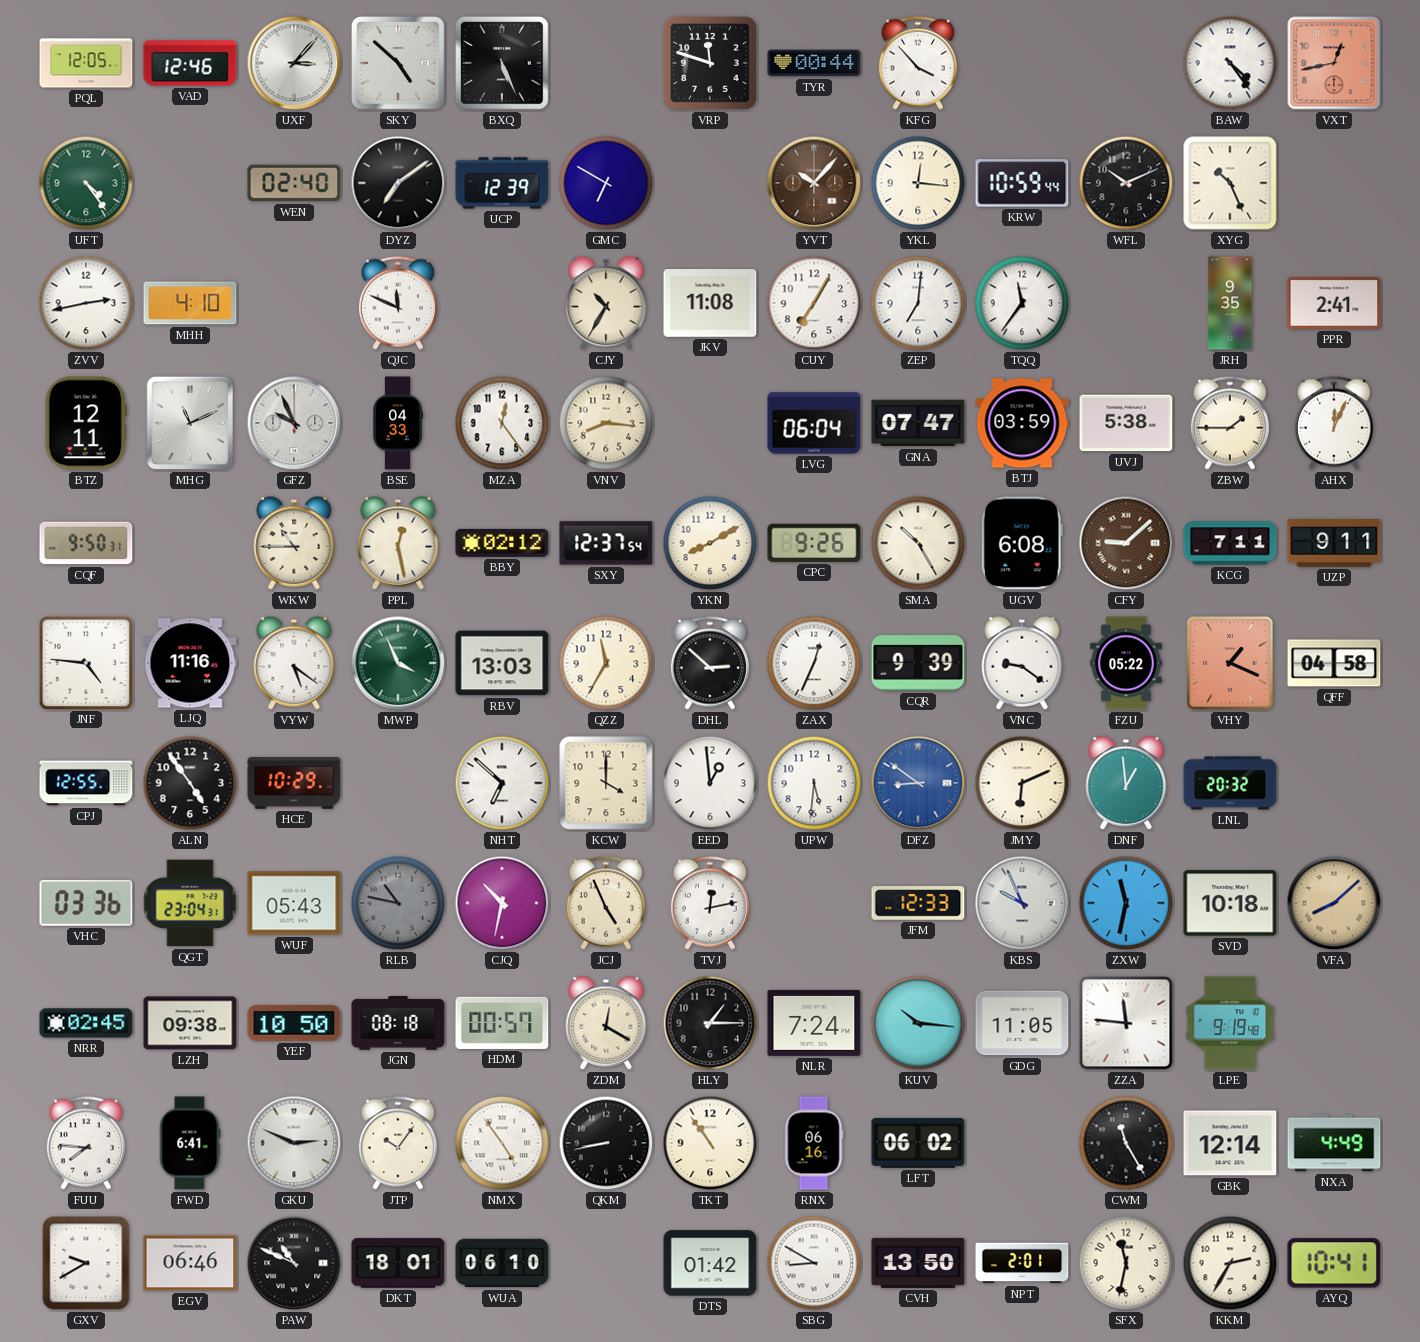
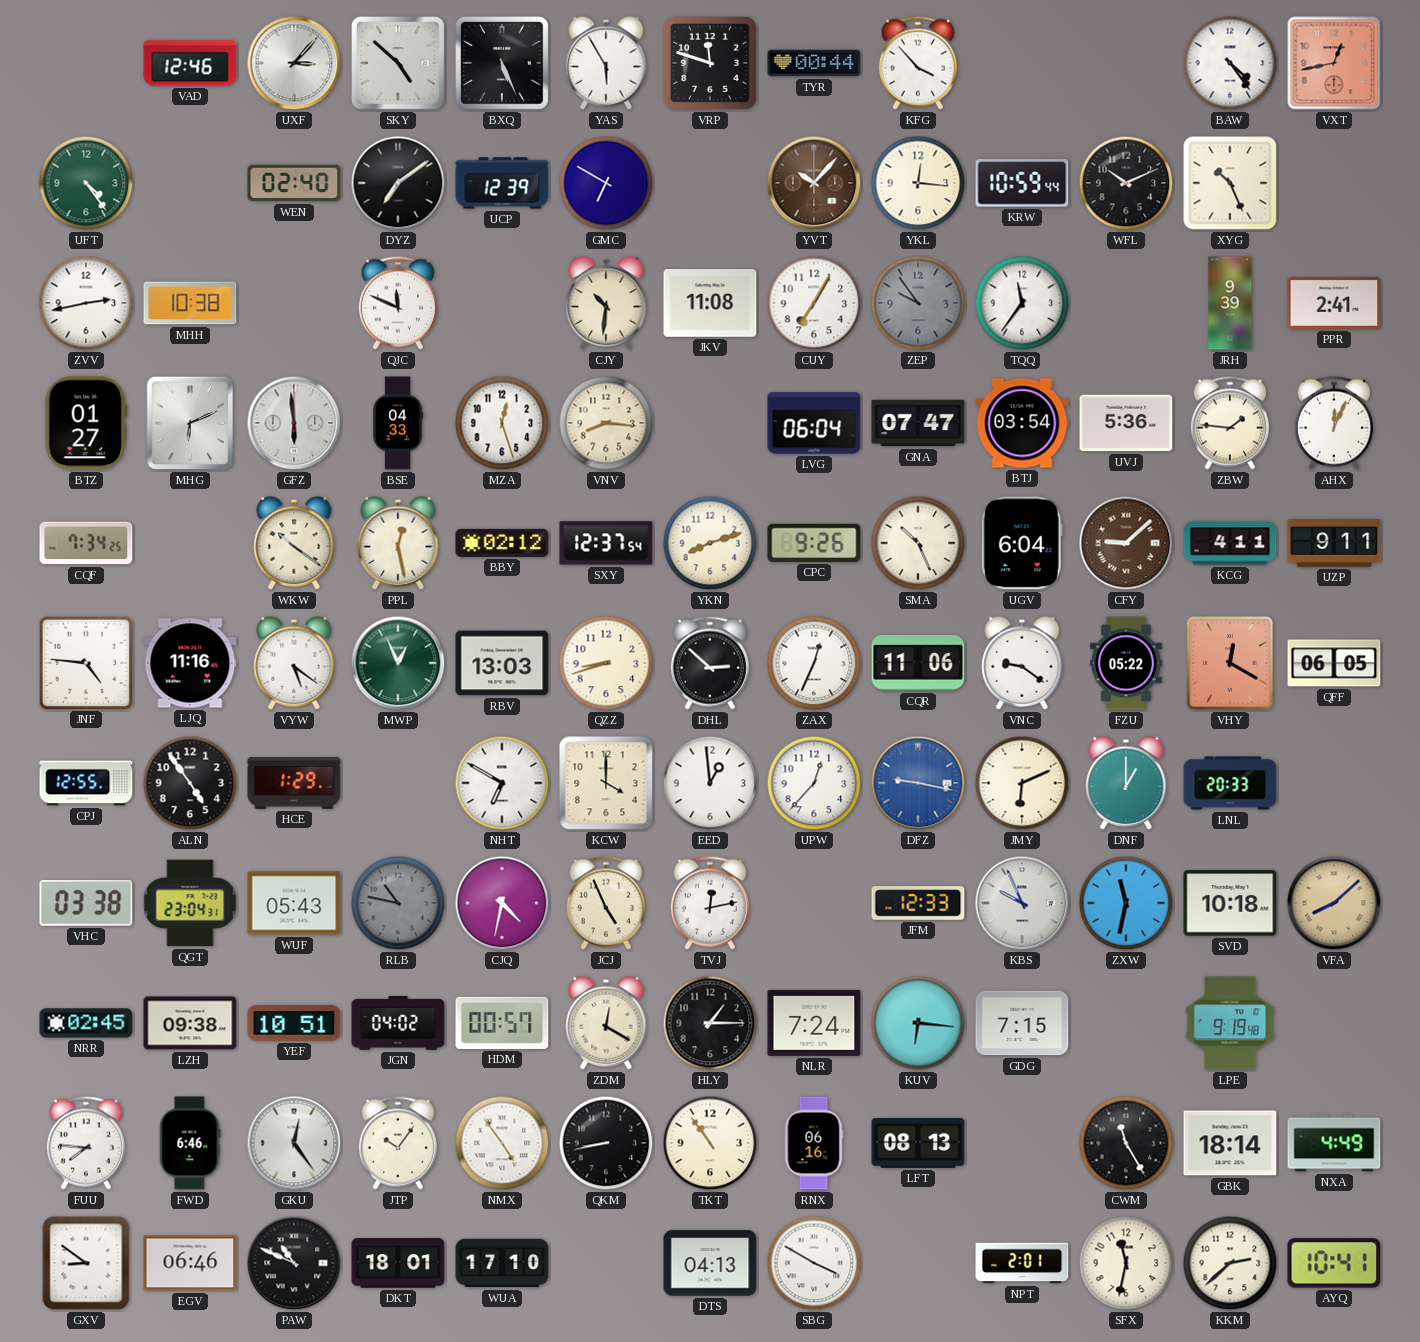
PQL: 12:05 -> none
YAS: none -> 5:55
MHH: 4:10 -> 10:38
CJY: 10:35 -> 10:31
ZEP: 7:01 -> 9:54
ZEP dial: white -> grey
JRH: 9:35 -> 9:39
BTZ: 12:11 -> 01:27
MHG: 11:11 -> 6:11
GFZ: 9:56 -> 5:59
MZA: 12:24 -> 12:27
BTJ: 03:59 -> 03:54
UVJ: 5:38 -> 5:36
ZBW: 1:45 -> 1:46
CQF: 9:50 -> 7:34
WKW: 10:45 -> 10:21
YKN: 8:10 -> 8:12
SMA: 10:25 -> 10:26
UGV: 6:08 -> 6:04
KCG: 7:11 -> 4:11
MWP: 3:56 -> 12:56
QZZ: 11:35 -> 8:42
CQR: 9:39 -> 11:06
VHY: 1:19 -> 12:20
QFF: 04:58 -> 06:05
HCE: 10:29 -> 1:29
NHT: 6:52 -> 6:50
UPW: 5:31 -> 12:37
DFZ: 8:51 -> 9:17
DNF: 12:59 -> 1:00
LNL: 20:32 -> 20:33
VHC: 03:36 -> 03:38
CJQ: 10:32 -> 4:32
YEF: 10:50 -> 10:51
JGN: 08:18 -> 04:02
KUV: 10:16 -> 6:16
GDG: 11:05 -> 7:15
ZZA: 11:46 -> none
FWD: 6:41 -> 6:46
GKU: 2:49 -> 12:24
LFT: 06:02 -> 08:13
GBK: 12:14 -> 18:14
GXV: 9:40 -> 8:51
WUA: 06:10 -> 17:10
DTS: 01:42 -> 04:13
SBG: 8:50 -> 3:50
CVH: 13:50 -> none
KKM: 2:35 -> 2:38
